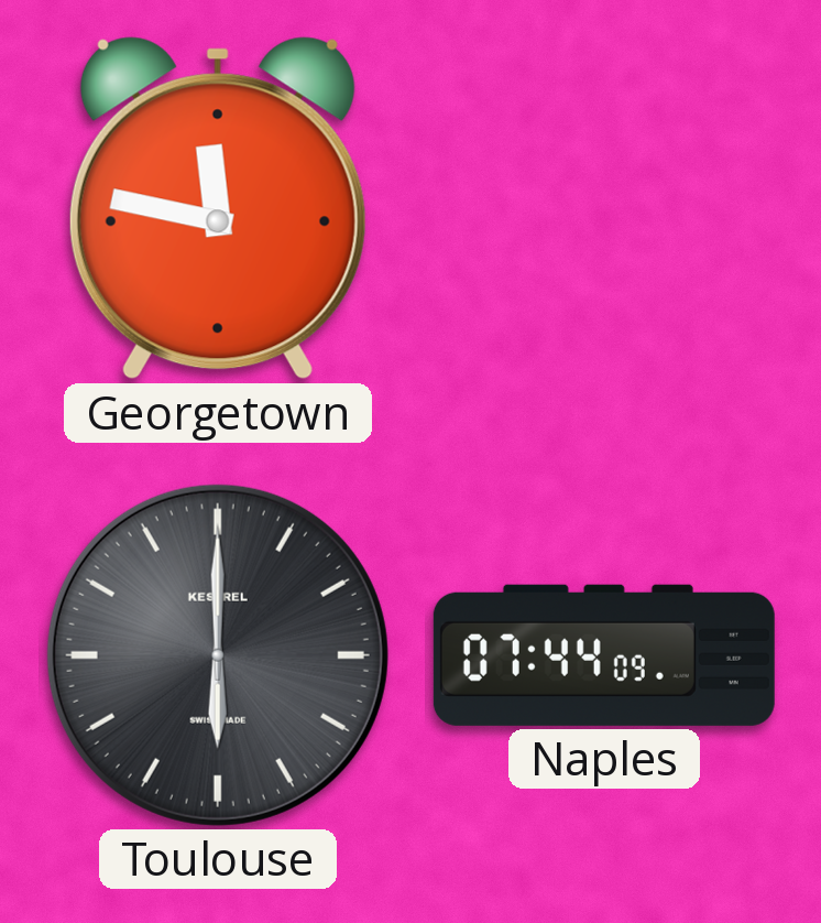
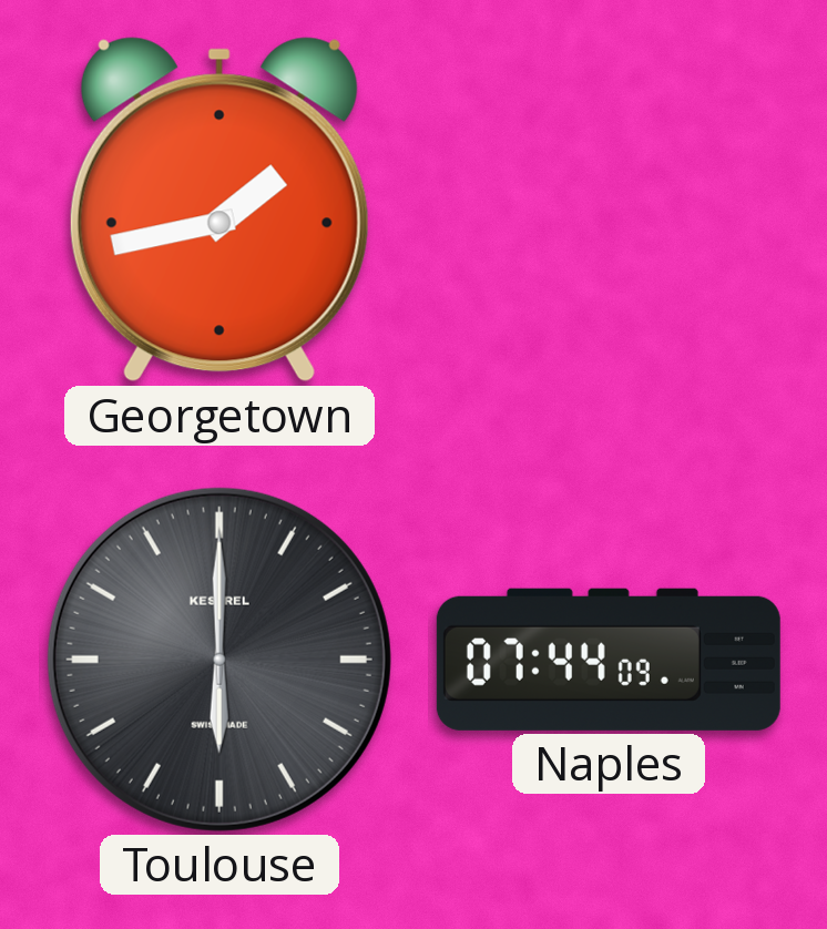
Georgetown: 11:47 -> 1:43
